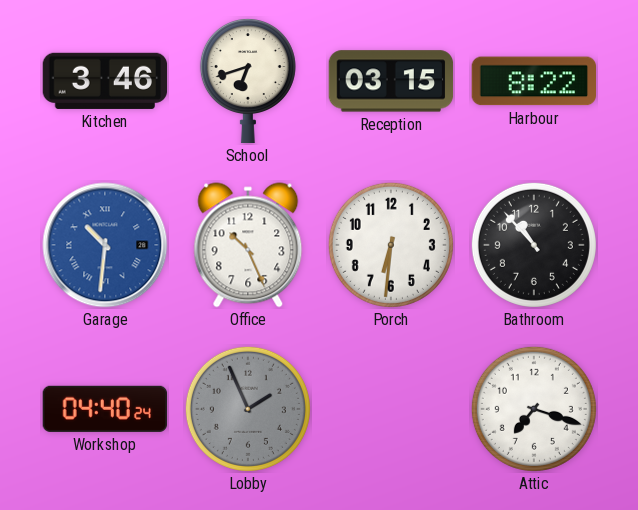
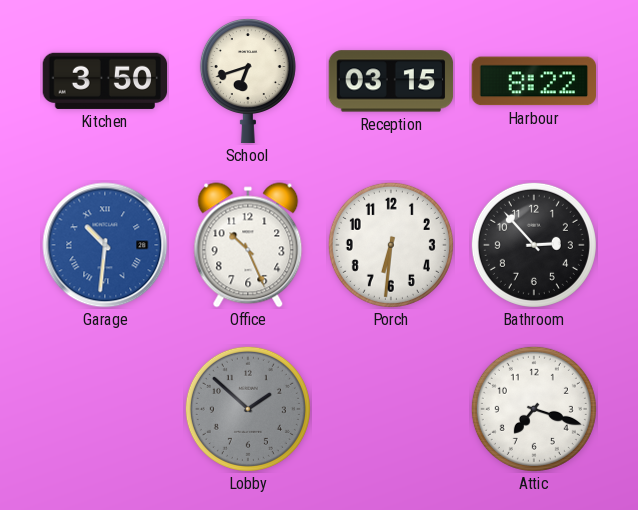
Kitchen: 3:46 -> 3:50
Bathroom: 10:53 -> 2:53
Workshop: 04:40 -> none
Lobby: 1:56 -> 1:52
